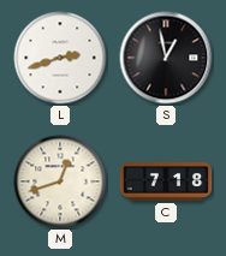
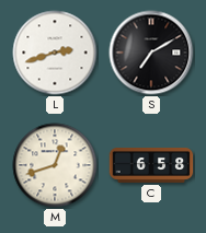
S: 12:58 -> 7:10
C: 7:18 -> 6:58
